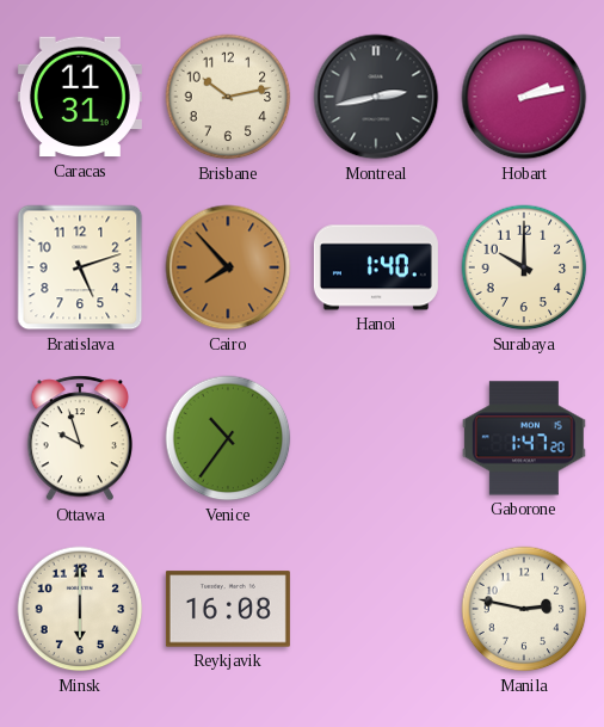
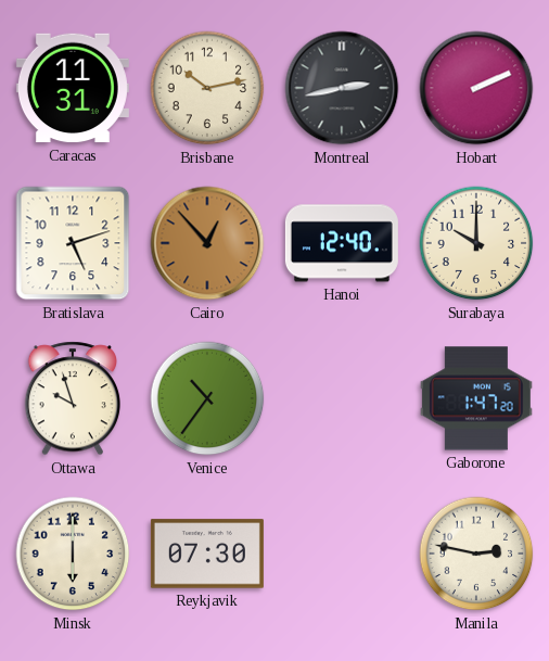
Hobart: 2:13 -> 2:11
Cairo: 7:53 -> 12:53
Hanoi: 1:40 -> 12:40
Reykjavik: 16:08 -> 07:30
